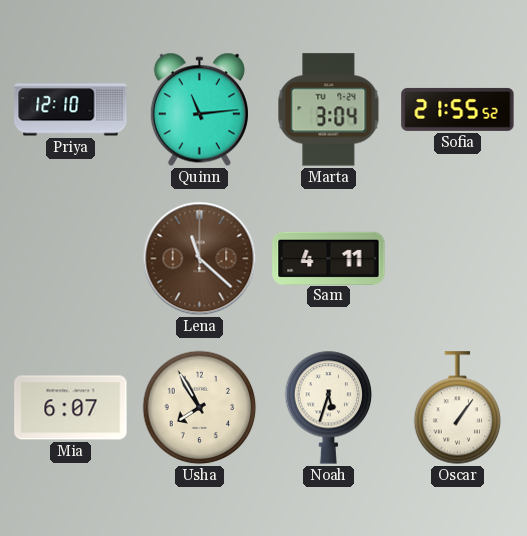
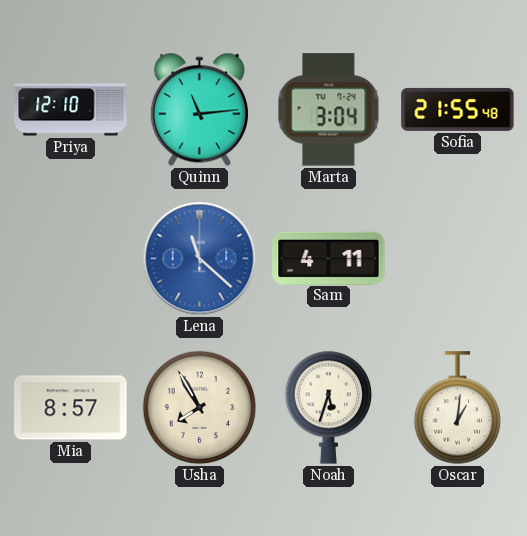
Sofia: 21:55:52 -> 21:55:48
Lena dial: brown -> blue
Mia: 6:07 -> 8:57
Oscar: 1:06 -> 1:01
